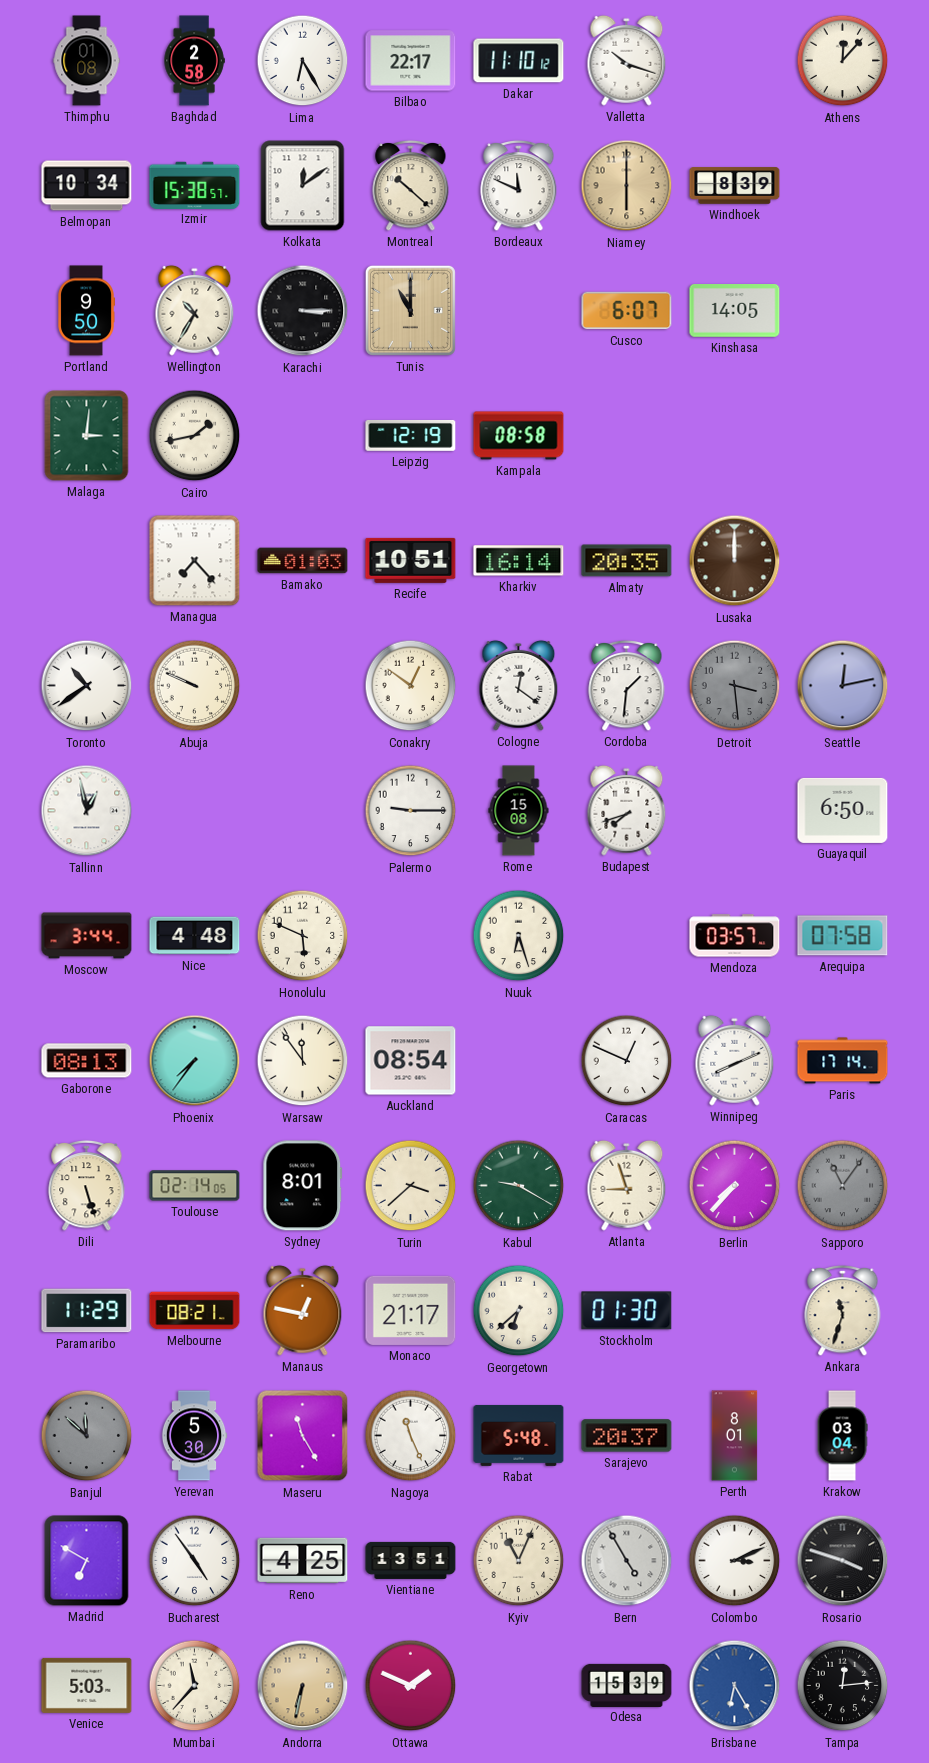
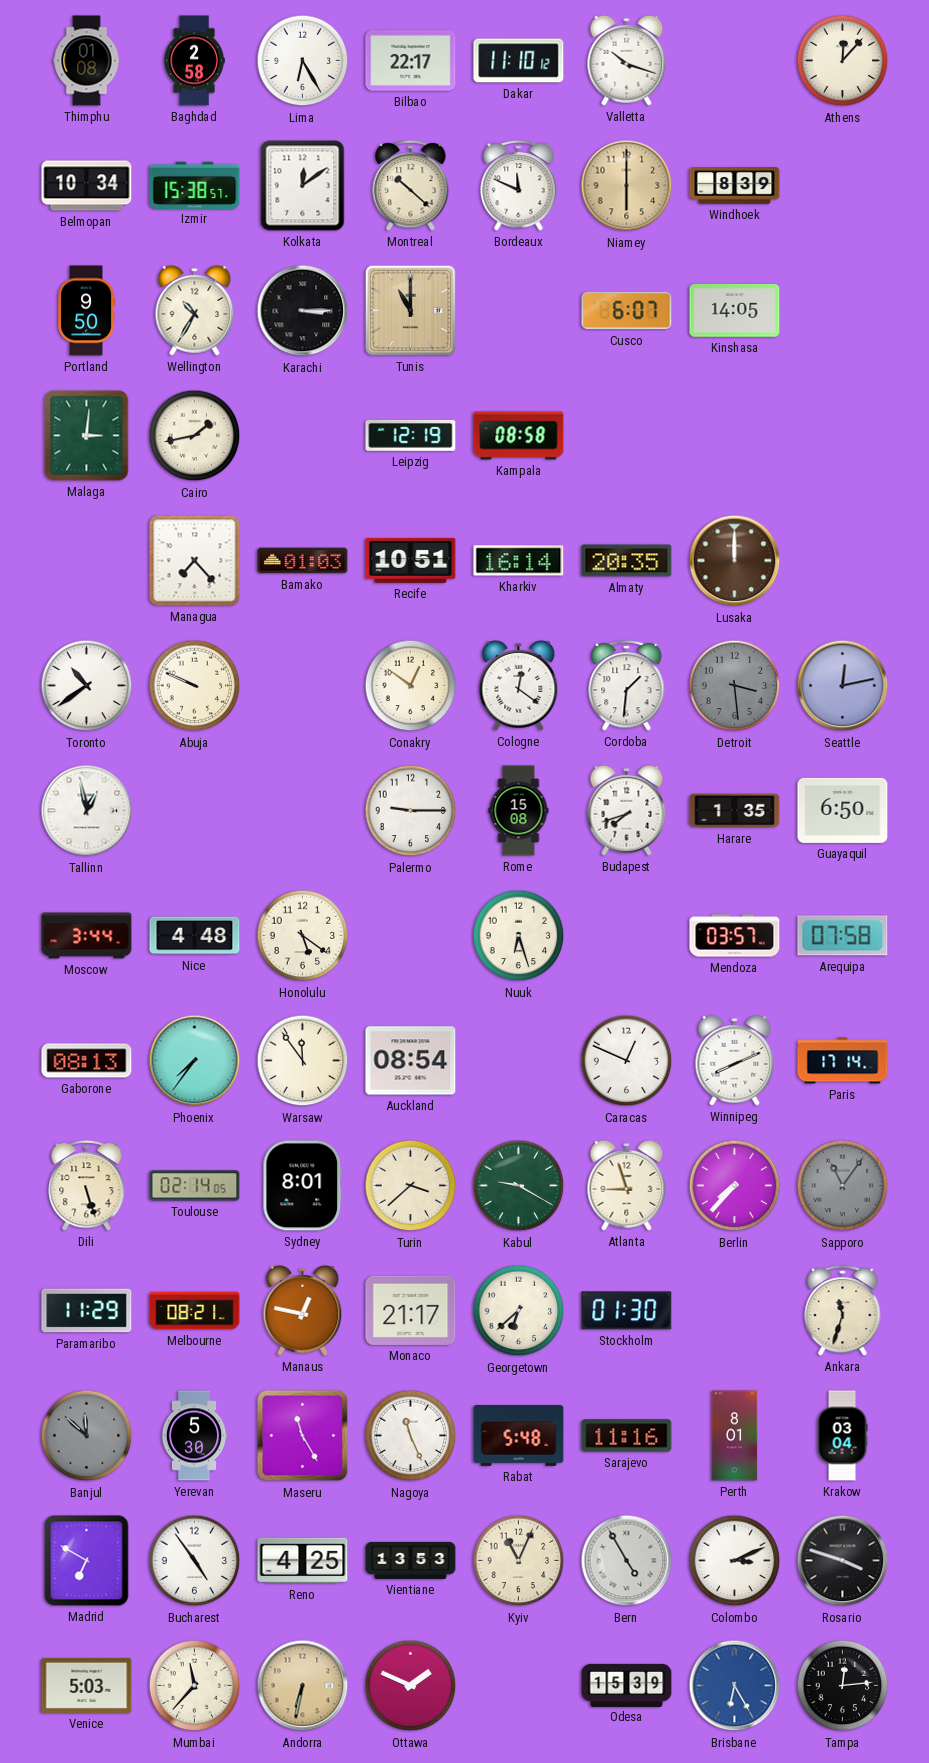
Harare: none -> 1:35
Honolulu: 5:49 -> 5:21
Sarajevo: 20:37 -> 11:16
Vientiane: 13:51 -> 13:53
